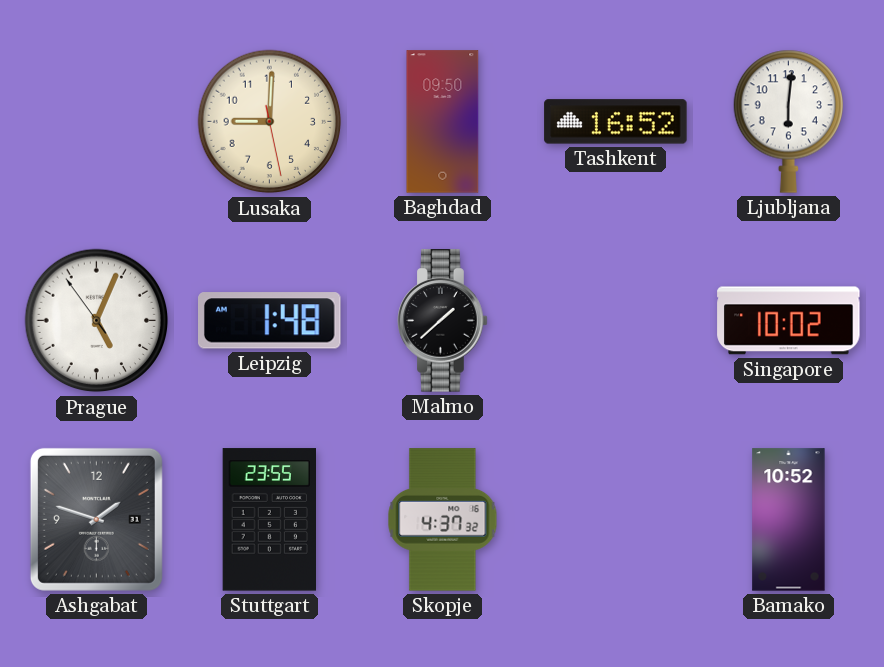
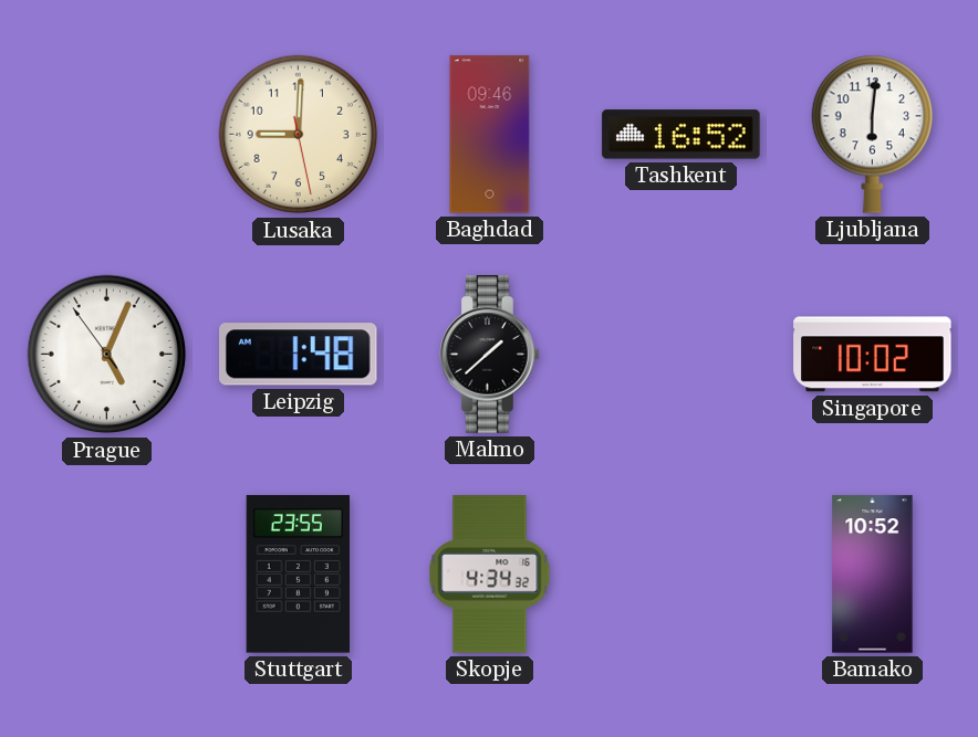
Baghdad: 09:50 -> 09:46
Ashgabat: 1:48 -> none
Skopje: 4:37 -> 4:34
